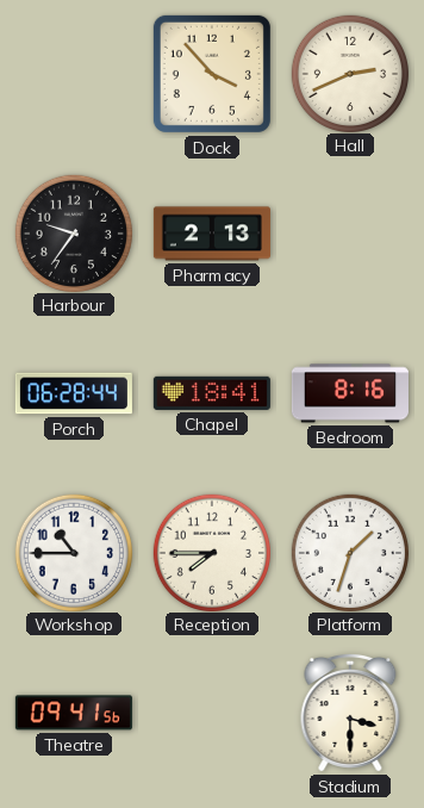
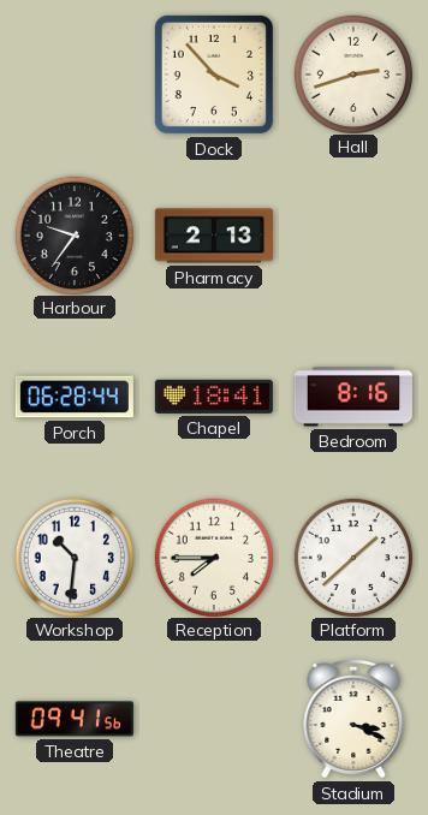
Hall: 2:41 -> 2:42
Workshop: 10:45 -> 10:31
Platform: 1:33 -> 1:38
Stadium: 3:30 -> 3:19
